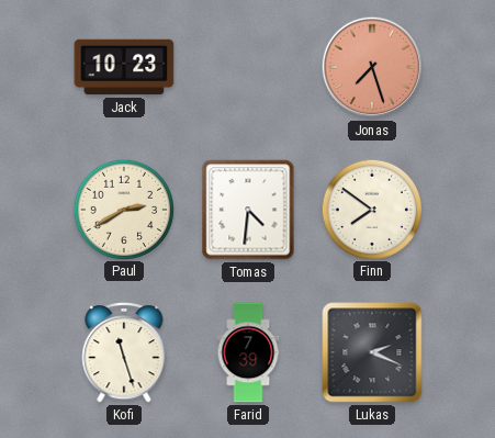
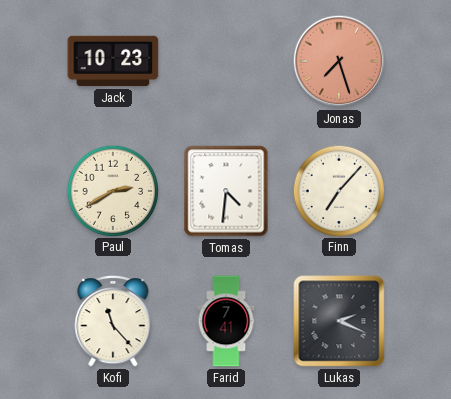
Finn: 7:51 -> 7:07
Kofi: 11:27 -> 11:23
Farid: 7:39 -> 7:41
